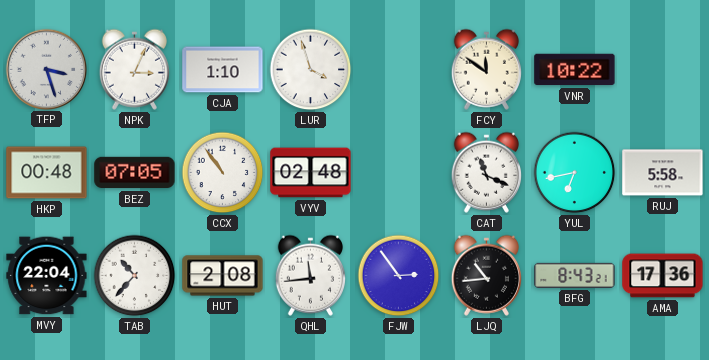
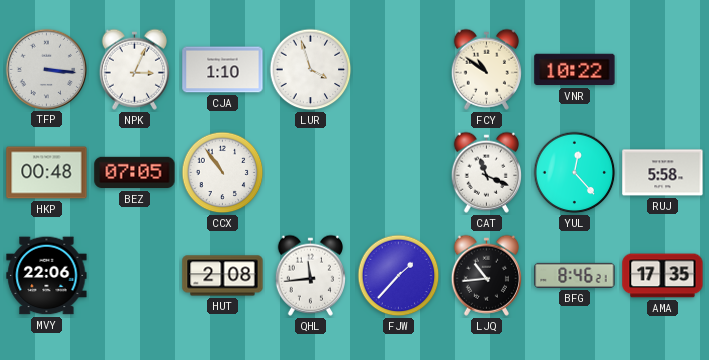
TFP: 3:27 -> 3:16
FCY: 11:51 -> 10:51
VYV: 02:48 -> none
YUL: 6:43 -> 12:23
MVY: 22:04 -> 22:06
TAB: 10:37 -> none
FJW: 2:54 -> 1:37
BFG: 8:43 -> 8:46
AMA: 17:36 -> 17:35
